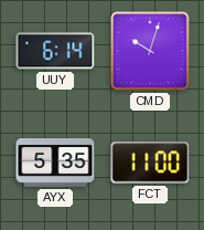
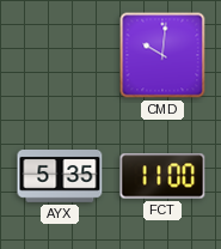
UUY: 6:14 -> none
CMD: 10:03 -> 10:01
